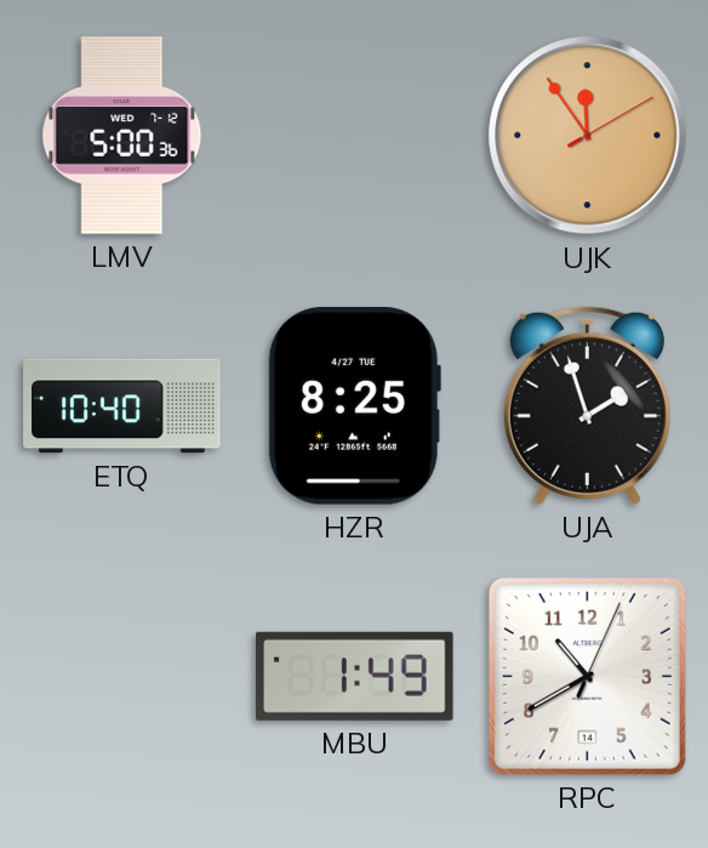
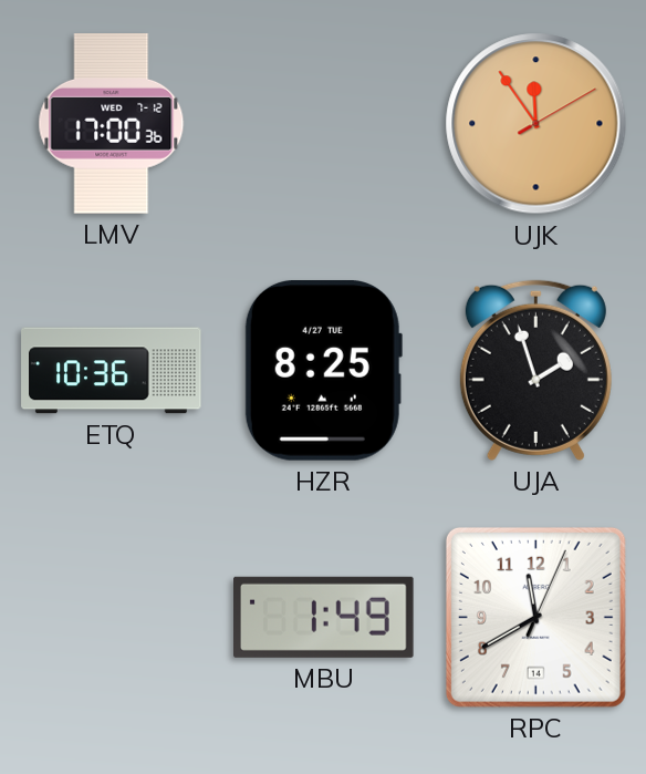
LMV: 5:00 -> 17:00
ETQ: 10:40 -> 10:36
RPC: 10:40 -> 11:40
